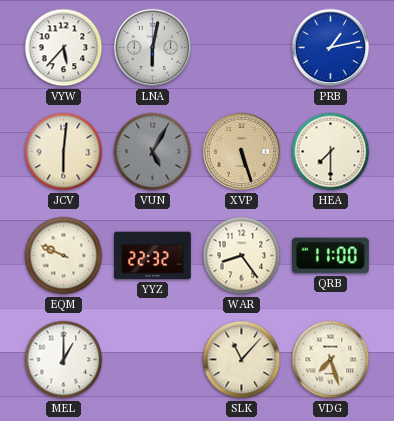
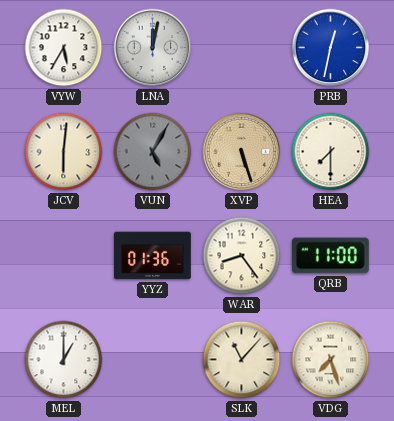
VYW: 5:37 -> 5:35
LNA: 6:02 -> 12:02
PRB: 1:13 -> 12:32
EQM: 9:49 -> none
YYZ: 22:32 -> 01:36
